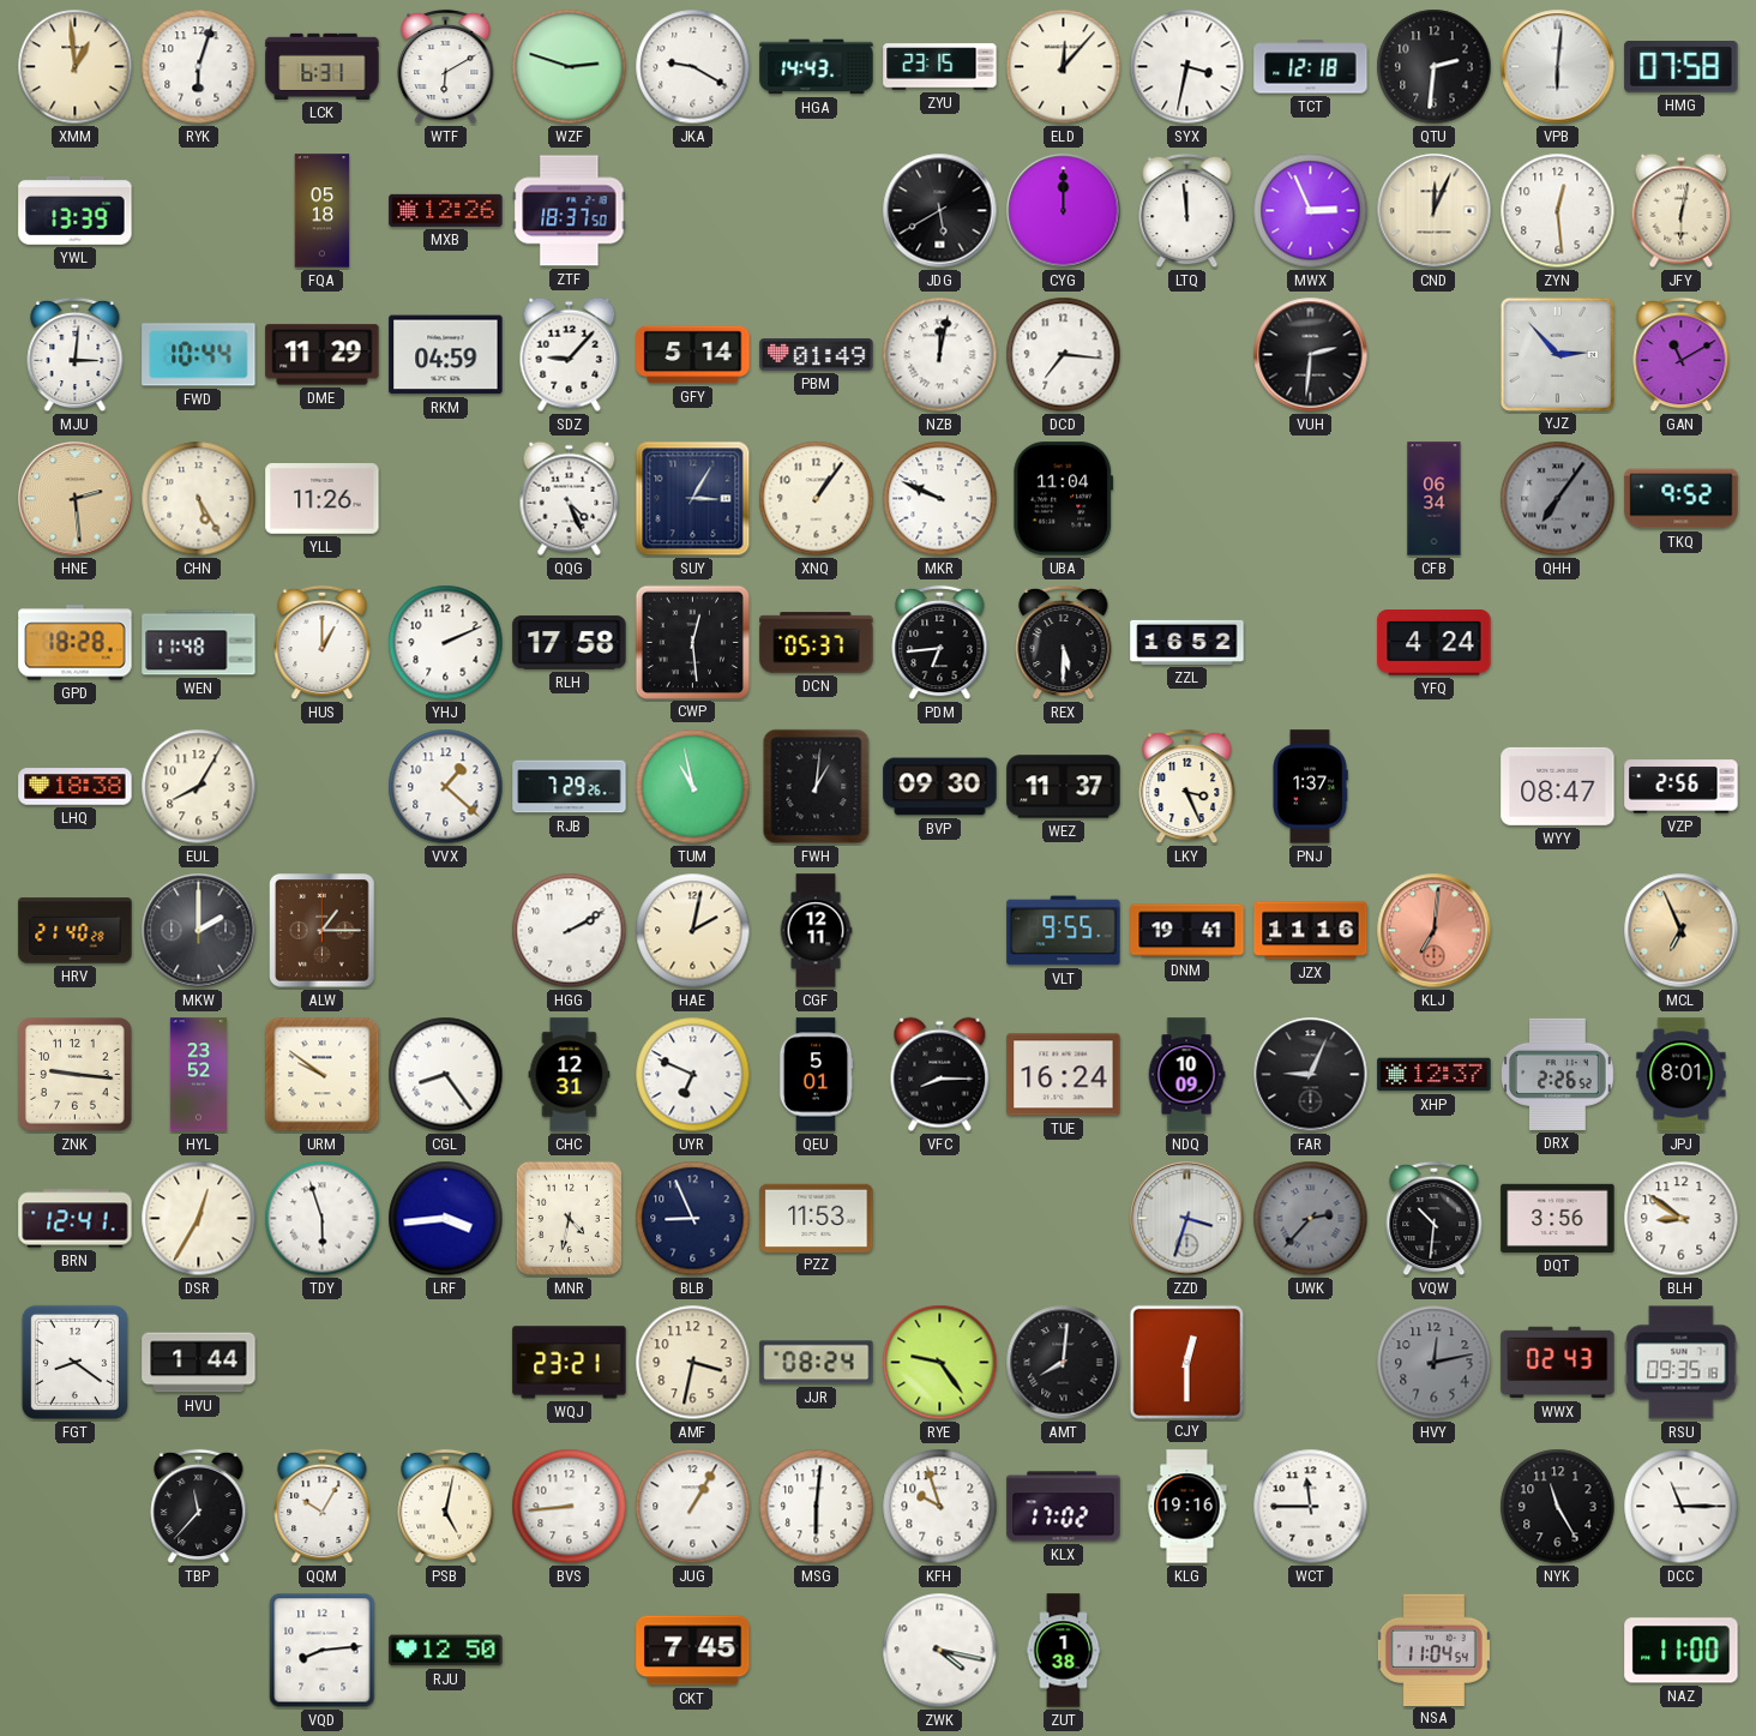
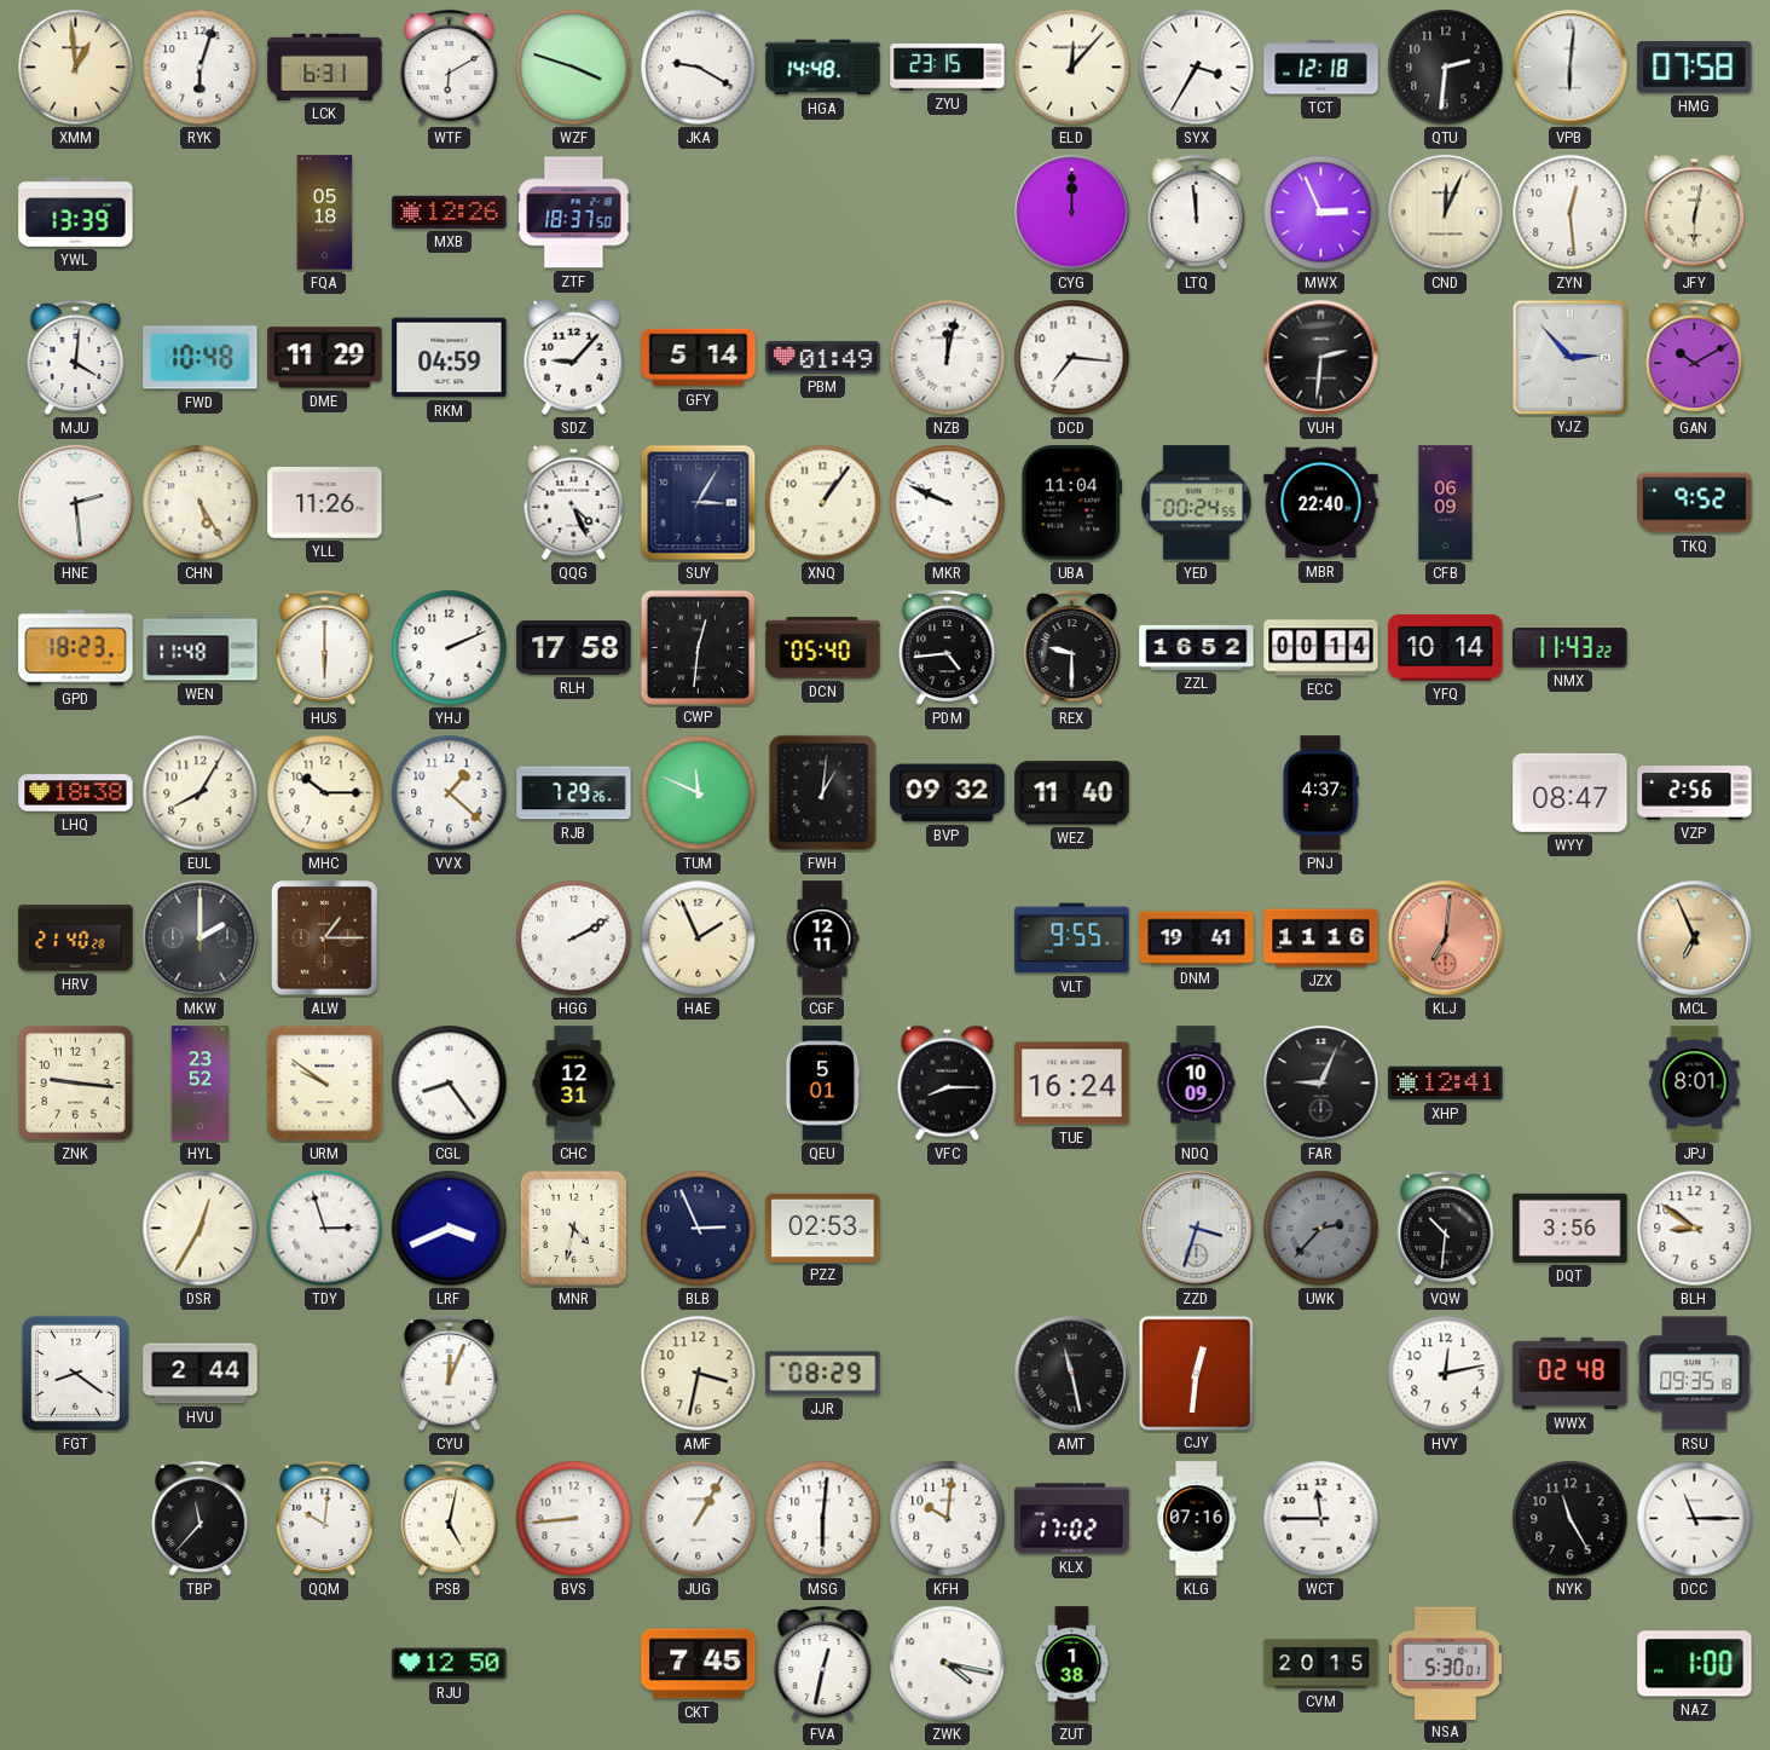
WZF: 2:48 -> 3:48
HGA: 14:43 -> 14:48
SYX: 3:32 -> 3:35
JDG: 5:40 -> none
MJU: 3:01 -> 4:01
FWD: 10:44 -> 10:48
GAN: 11:10 -> 10:10
HNE dial: champagne -> white
YED: none -> 00:24
MBR: none -> 22:40
CFB: 06:34 -> 06:09
QHH: 7:06 -> none
GPD: 18:28 -> 18:23
HUS: 1:00 -> 6:00
CWP: 12:29 -> 12:31
DCN: 05:37 -> 05:40
PDM: 6:44 -> 4:44
REX: 5:30 -> 9:30
ECC: none -> 00:14
YFQ: 4:24 -> 10:14
NMX: none -> 11:43
MHC: none -> 10:15
TUM: 10:58 -> 11:49
BVP: 09:30 -> 09:32
WEZ: 11:37 -> 11:40
LKY: 3:26 -> none
PNJ: 1:37 -> 4:37
HAE: 2:02 -> 1:56
UYR: 6:49 -> none
XHP: 12:37 -> 12:41
DRX: 2:26 -> none
BRN: 12:41 -> none
TDY: 5:57 -> 2:57
LRF: 3:44 -> 3:41
BLB: 8:56 -> 2:56
PZZ: 11:53 -> 02:53
HVU: 1:44 -> 2:44
CYU: none -> 12:04
WQJ: 23:21 -> none
JJR: 08:24 -> 08:29
RYE: 9:24 -> none
AMT: 8:01 -> 11:28
CJY: 12:30 -> 12:31
HVY dial: grey -> white
WWX: 02:43 -> 02:48
QQM: 10:05 -> 10:01
KFH: 9:57 -> 10:01
KLG: 19:16 -> 07:16
VQD: 8:14 -> none
FVA: none -> 12:32
CVM: none -> 20:15
NSA: 11:04 -> 5:30
NAZ: 11:00 -> 1:00
